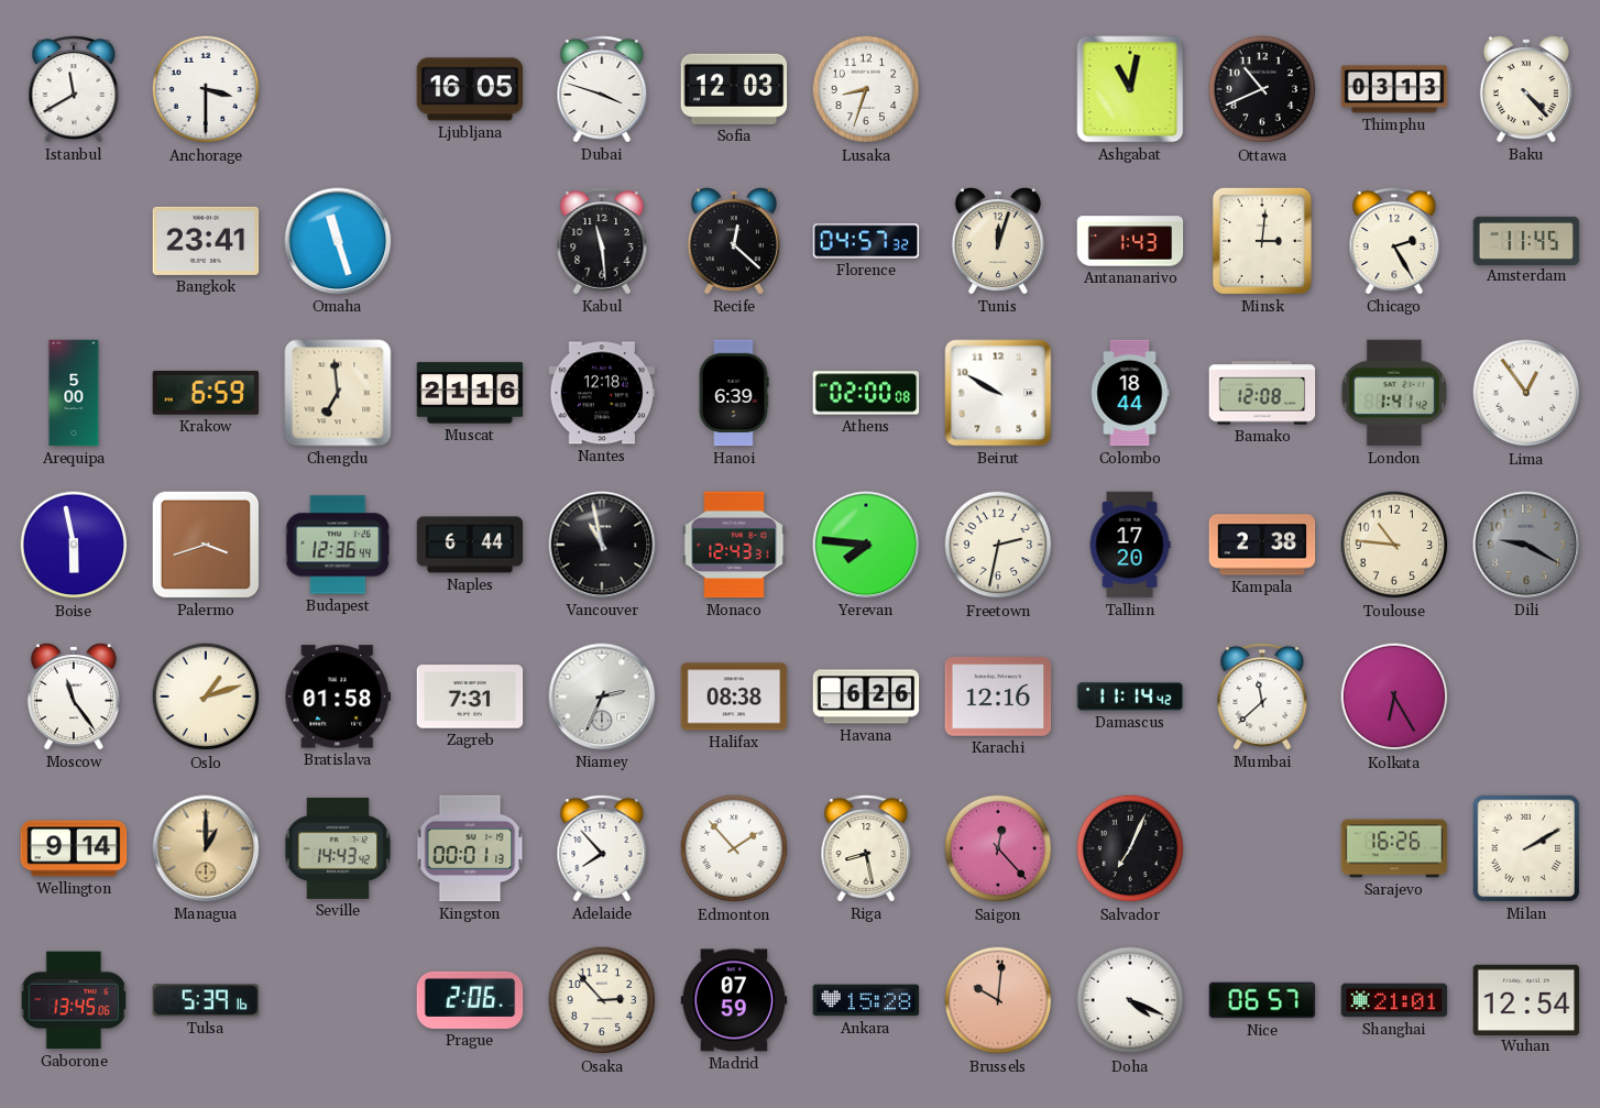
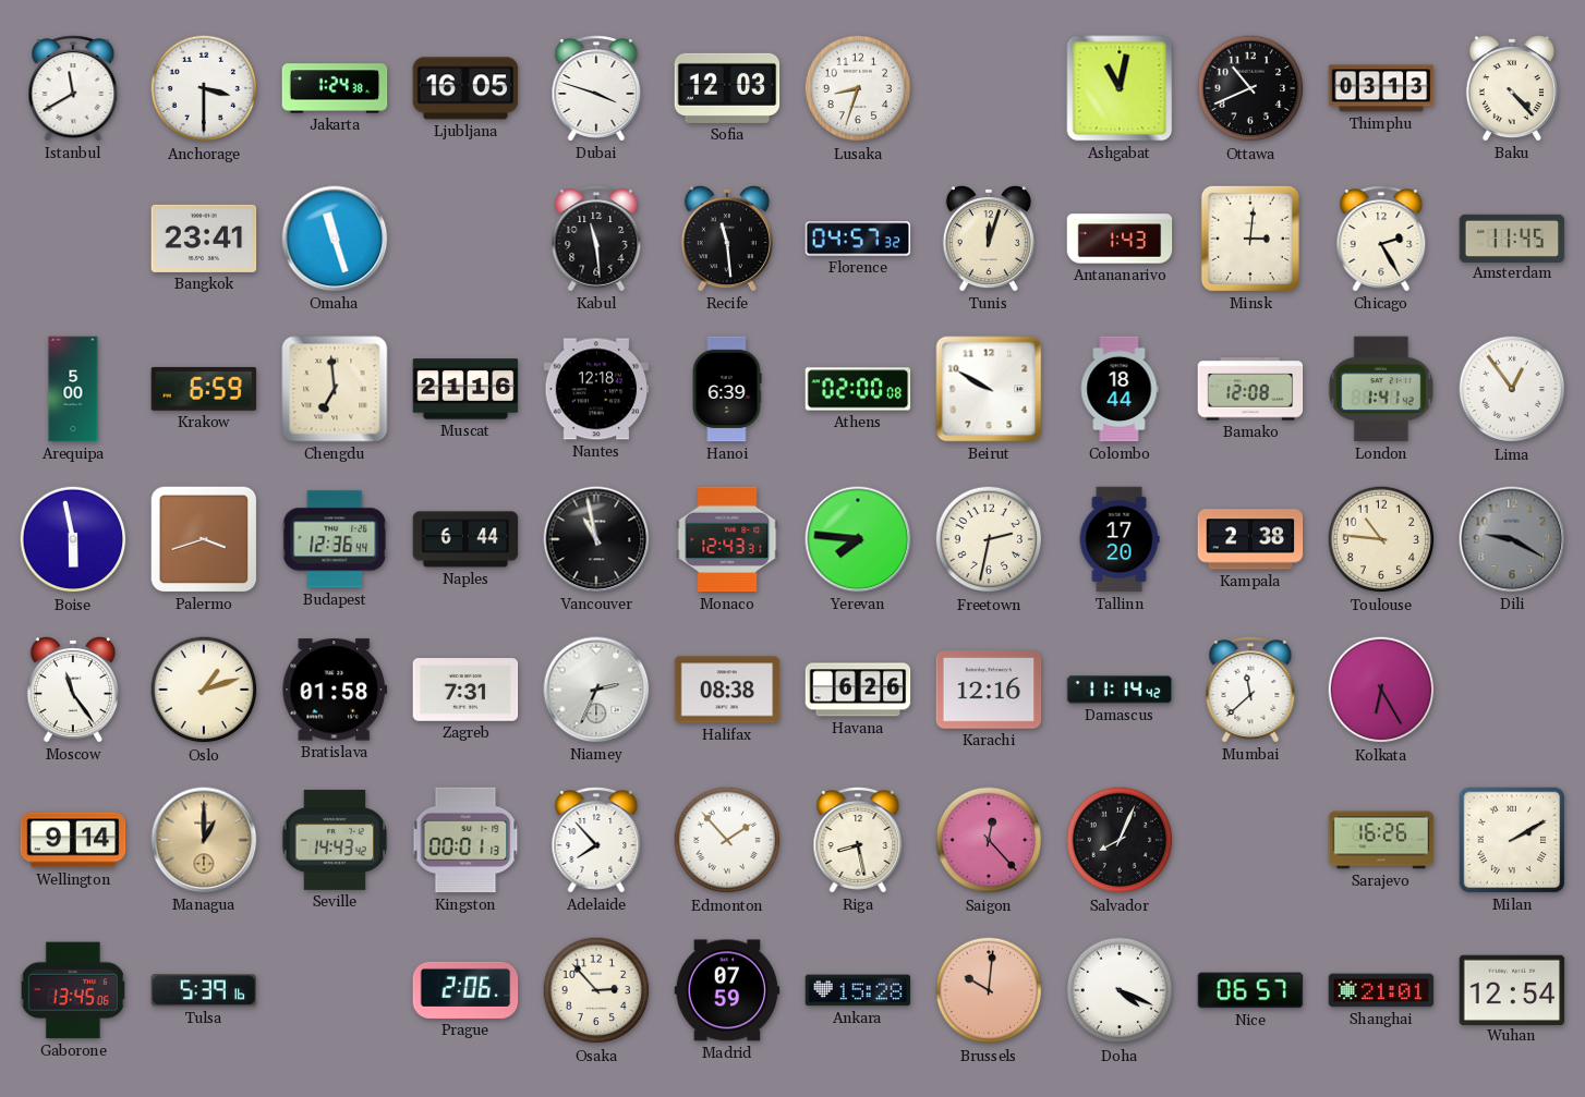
Jakarta: none -> 1:24
Recife: 12:22 -> 11:29
Salvador: 7:04 -> 8:04
